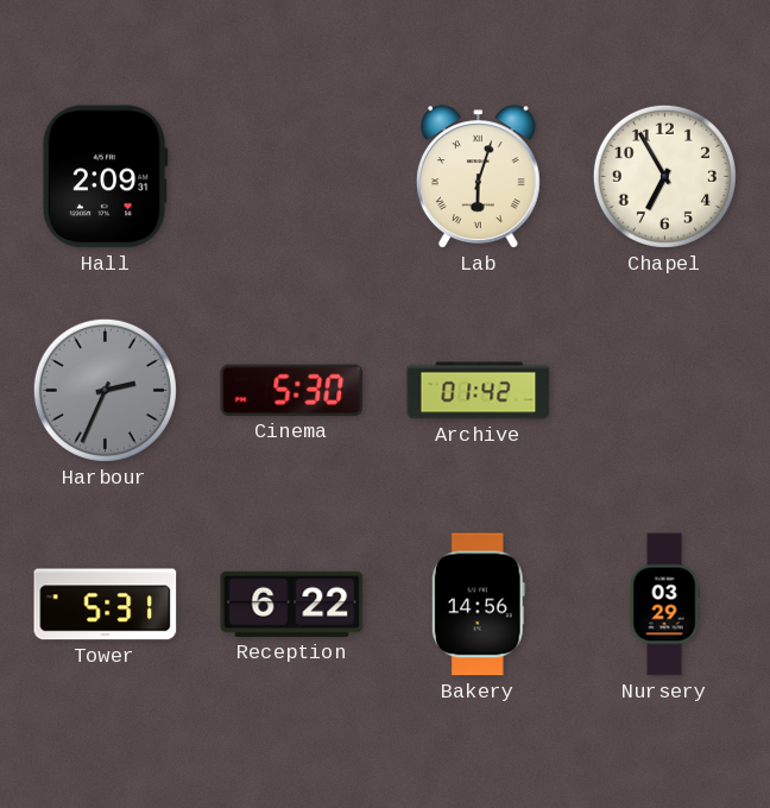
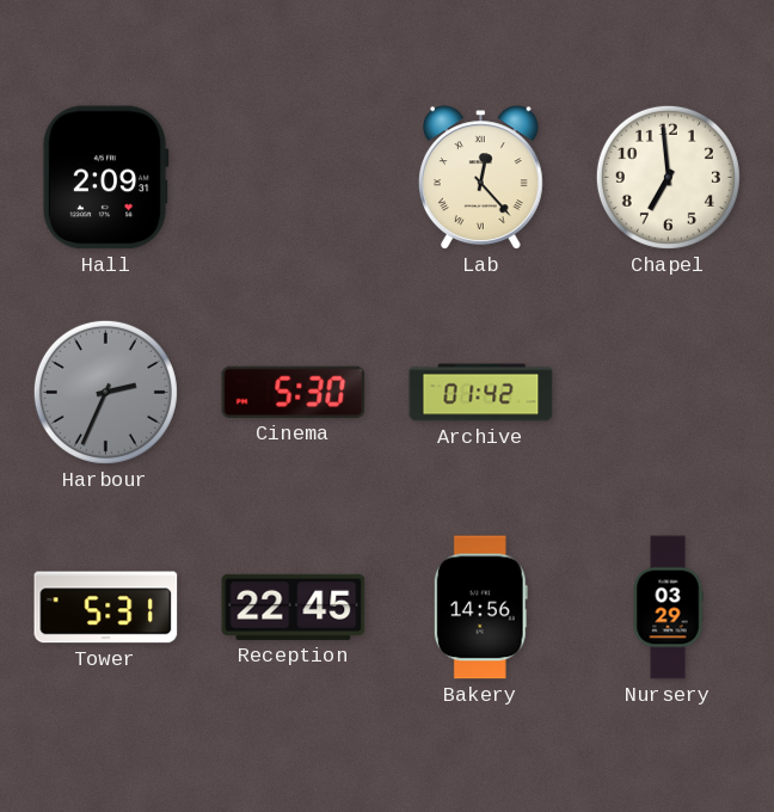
Lab: 6:03 -> 12:23
Chapel: 6:55 -> 6:59
Reception: 6:22 -> 22:45
